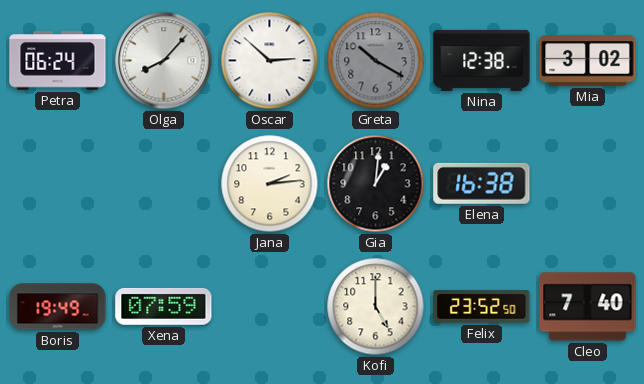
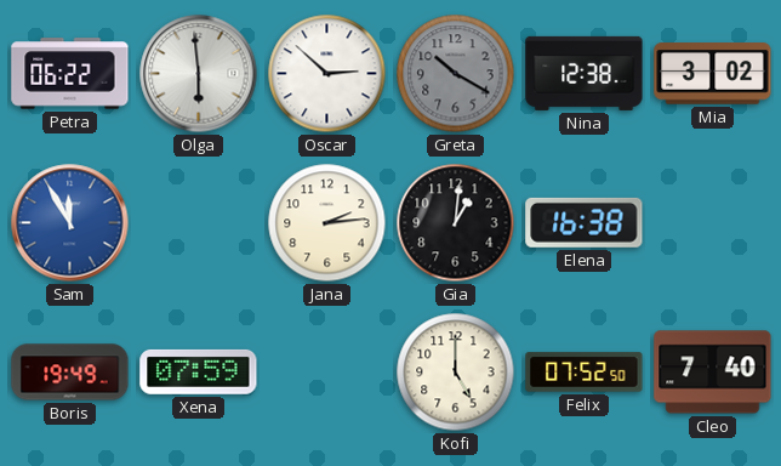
Petra: 06:24 -> 06:22
Olga: 8:07 -> 5:59
Sam: none -> 11:55
Felix: 23:52 -> 07:52
